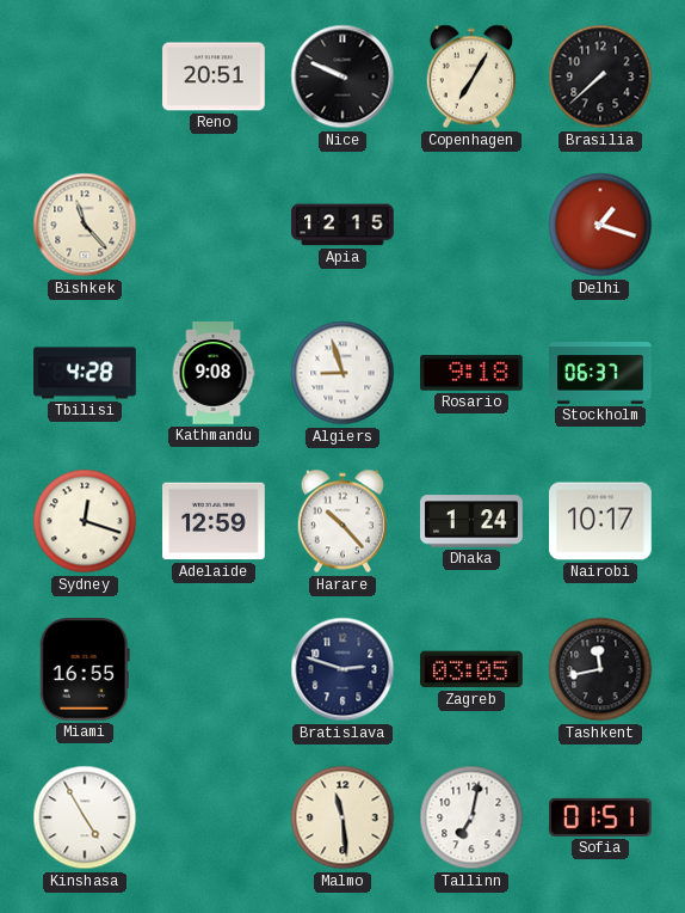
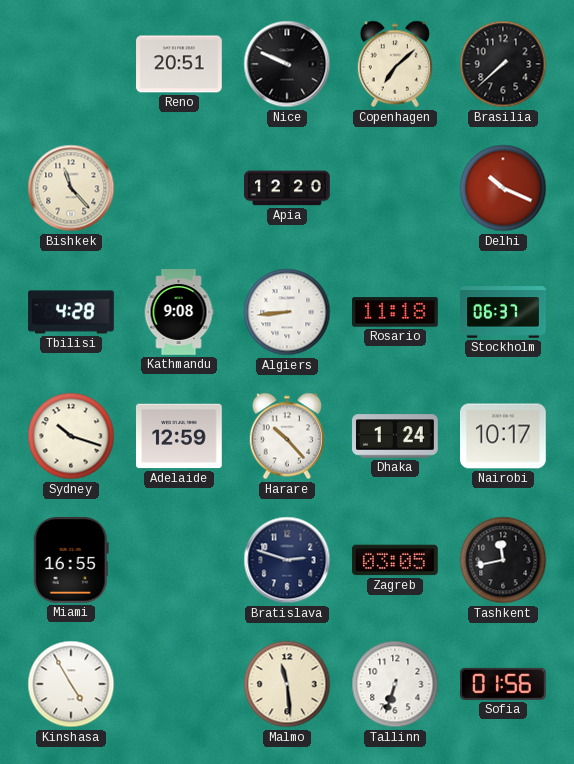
Copenhagen: 7:05 -> 7:08
Apia: 12:15 -> 12:20
Delhi: 1:18 -> 10:19
Algiers: 8:57 -> 8:44
Rosario: 9:18 -> 11:18
Sydney: 12:18 -> 10:18
Tallinn: 7:02 -> 6:33
Sofia: 01:51 -> 01:56
